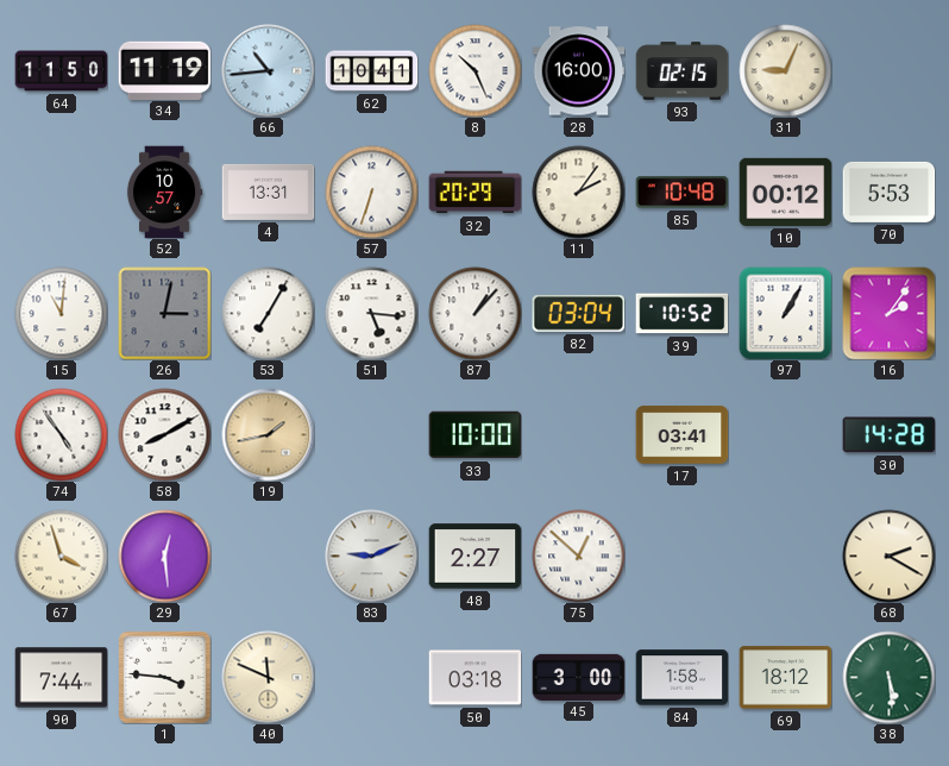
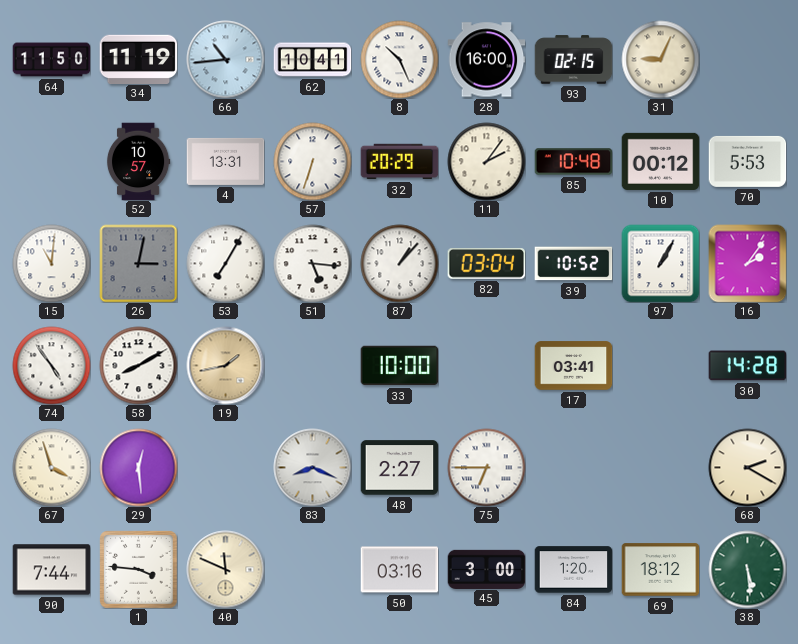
83: 9:11 -> 8:19
75: 12:52 -> 6:45
50: 03:18 -> 03:16
84: 1:58 -> 1:20
